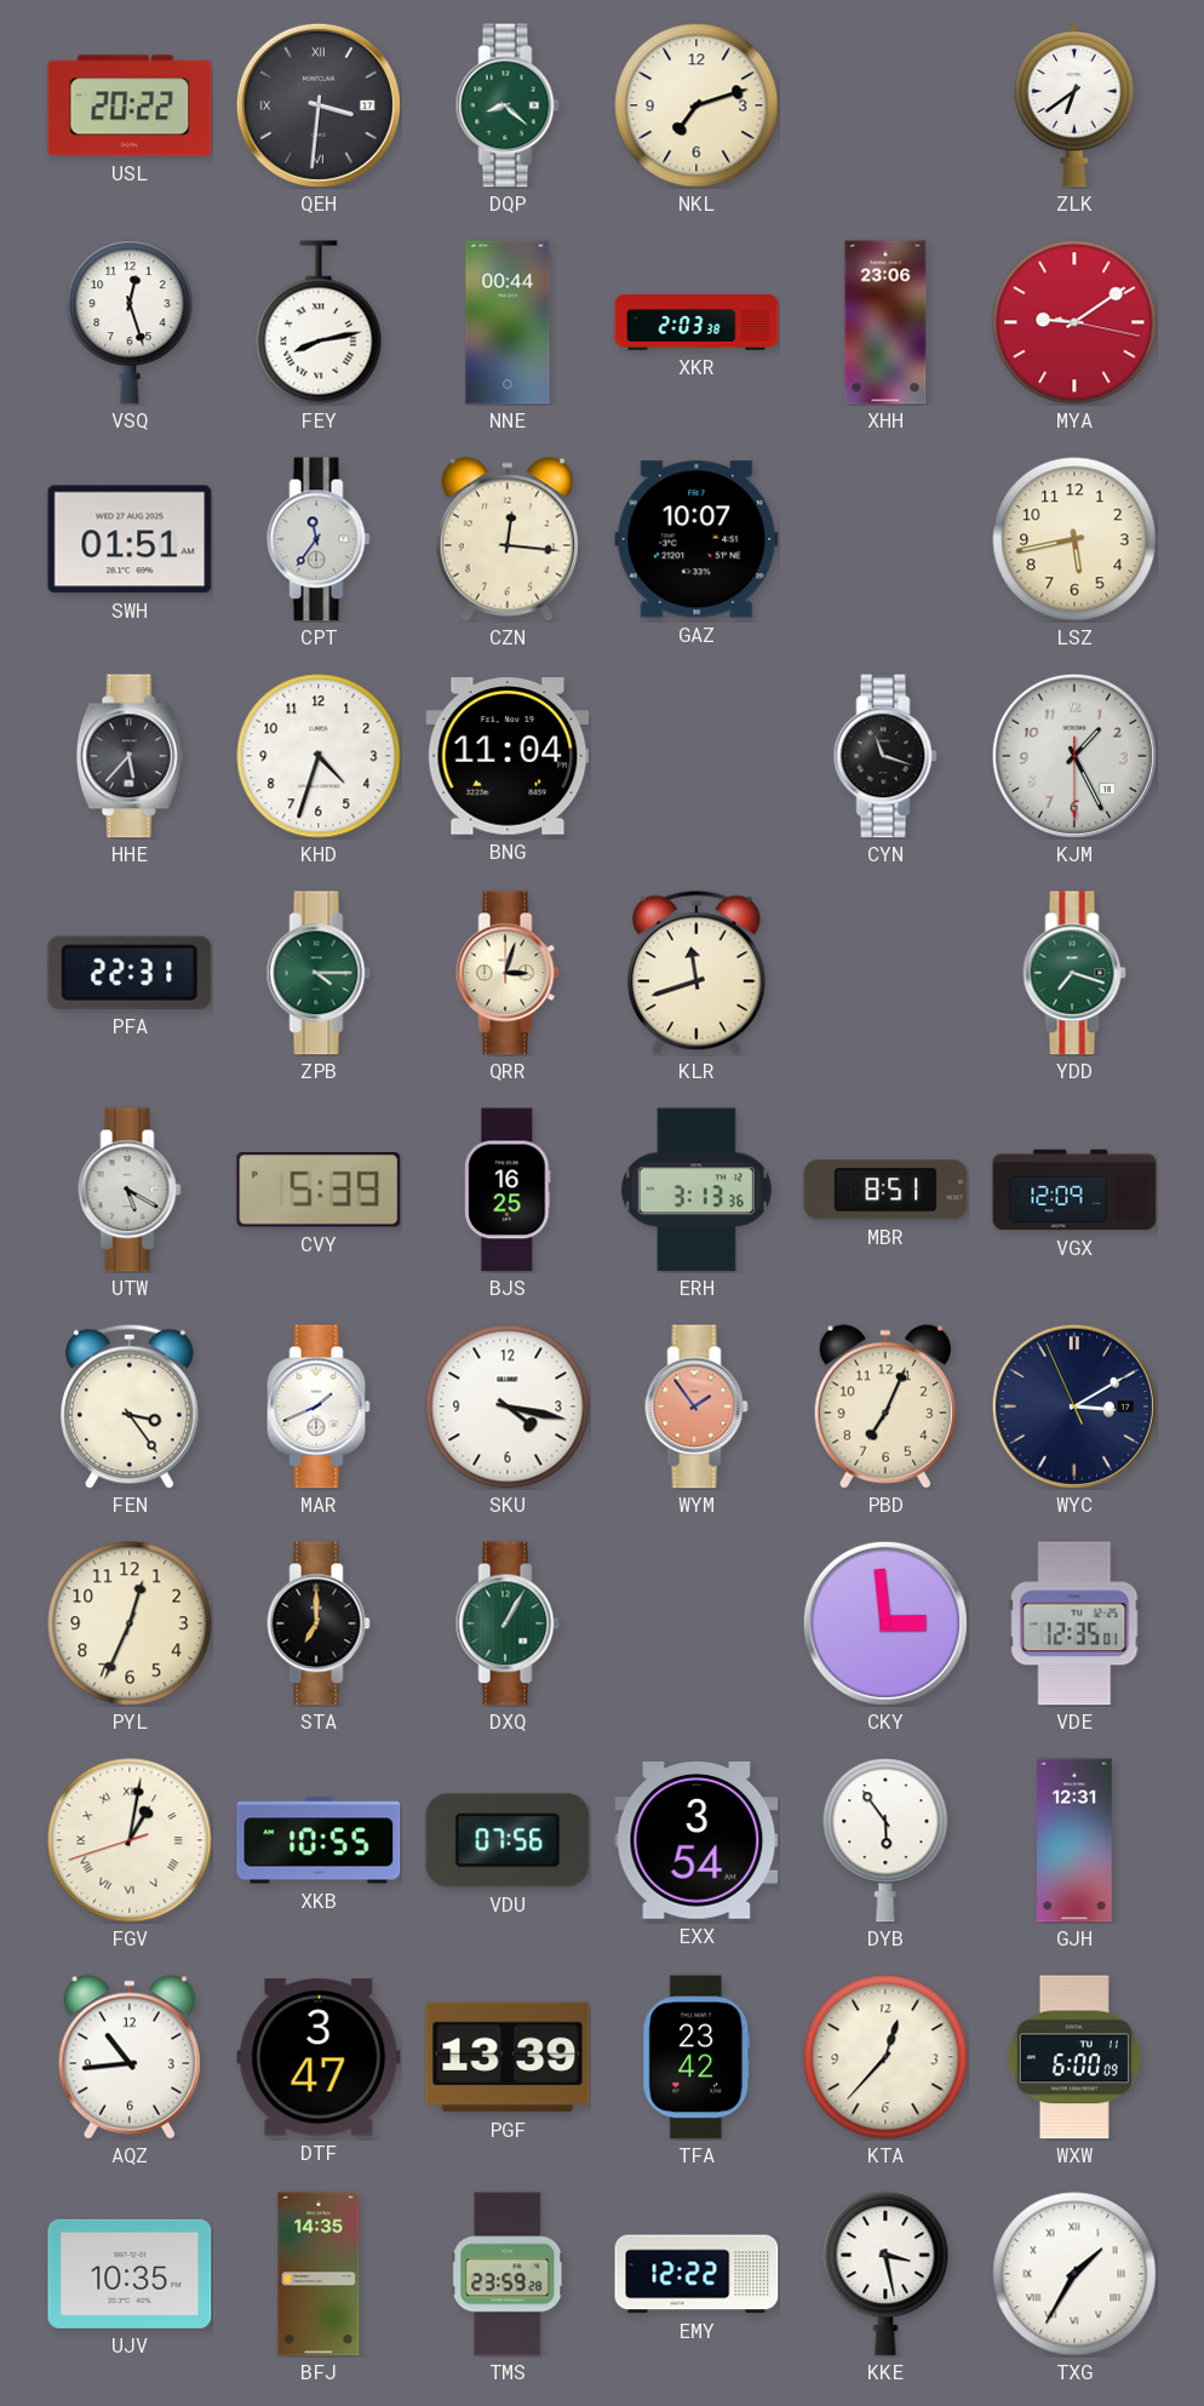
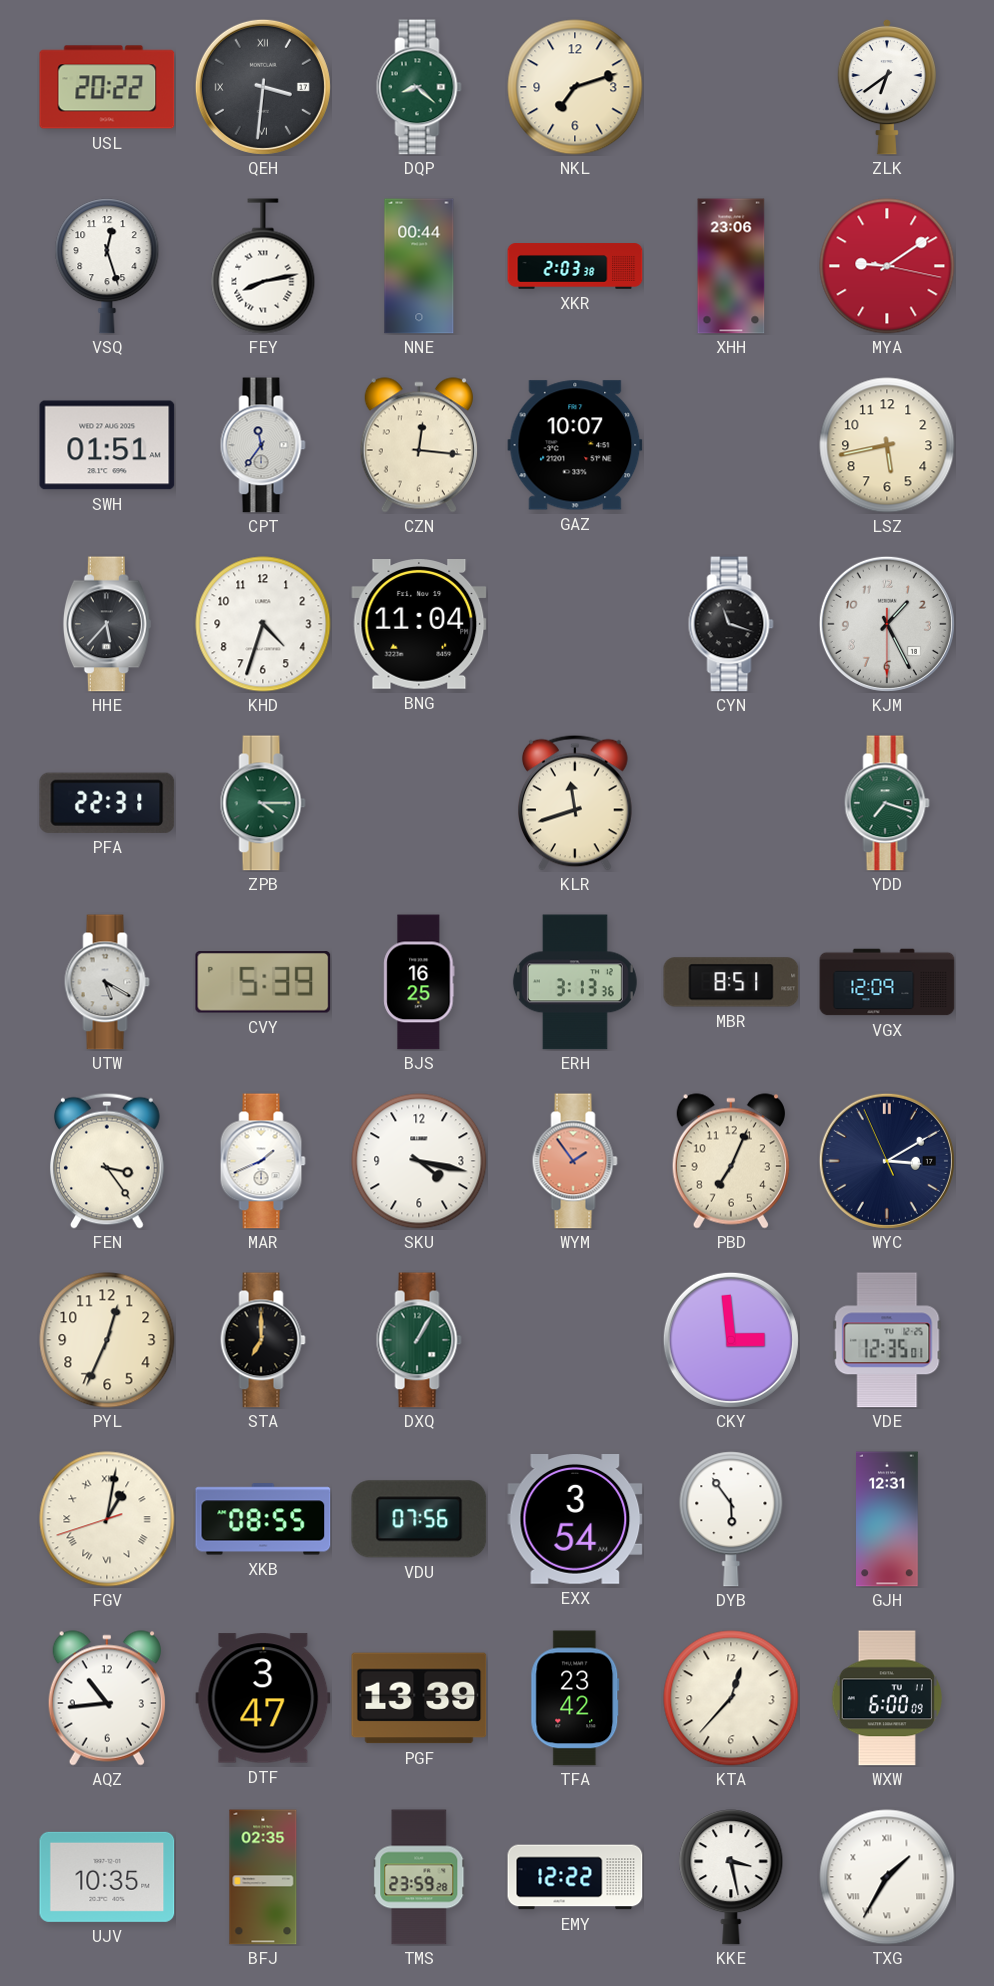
QRR: 3:03 -> none
XKB: 10:55 -> 08:55
BFJ: 14:35 -> 02:35
